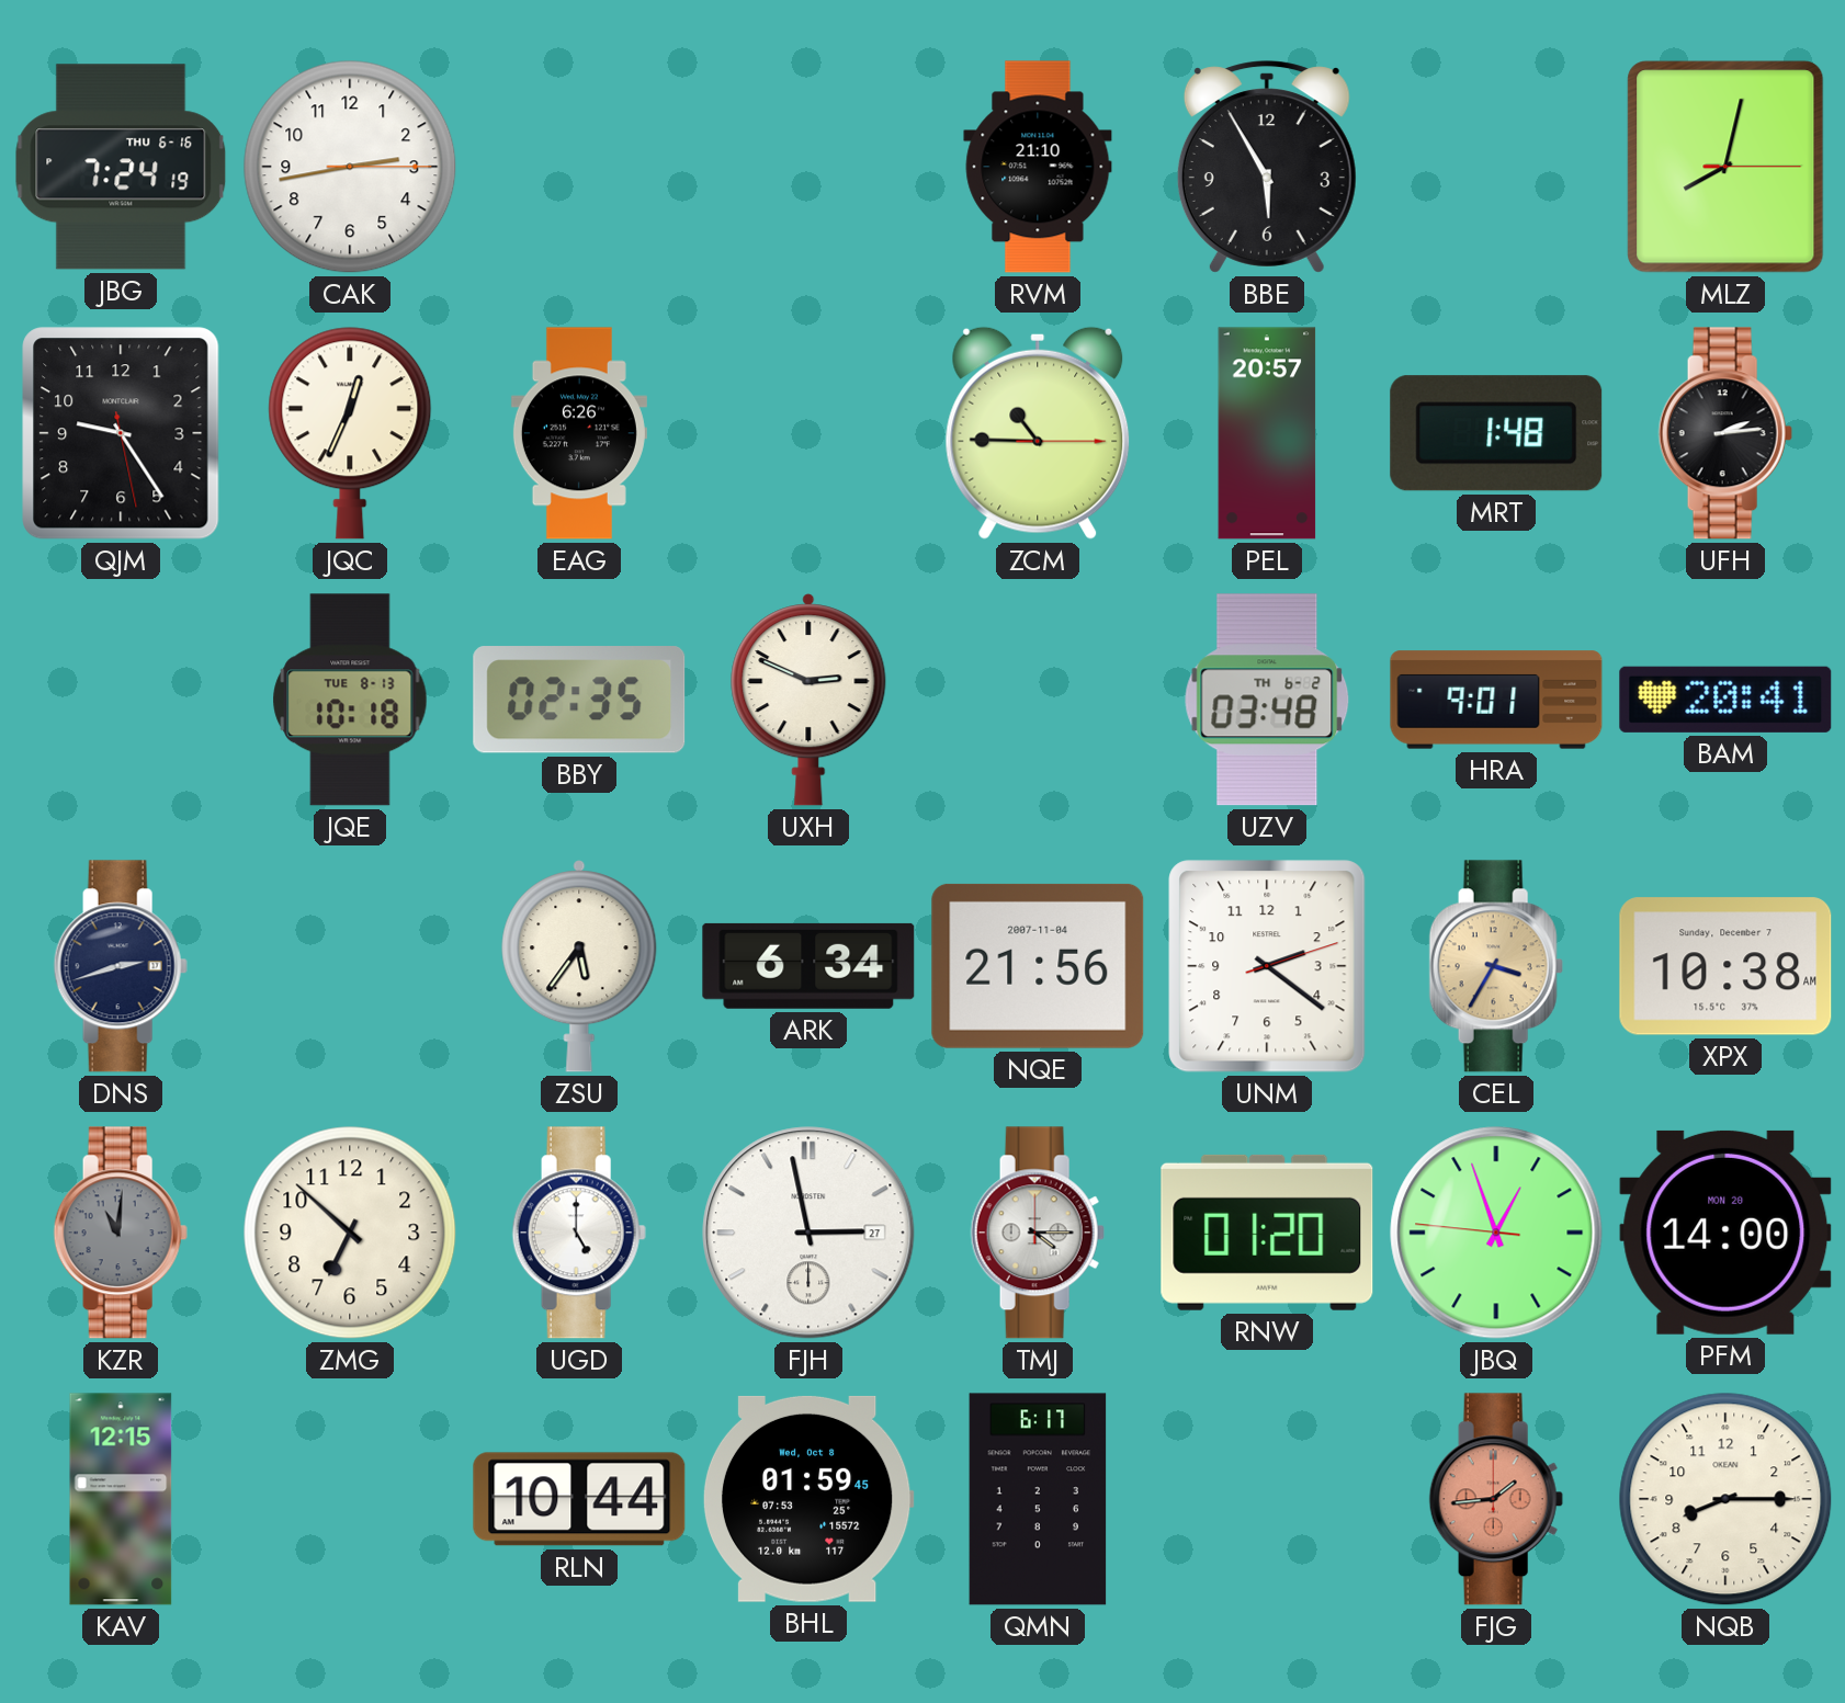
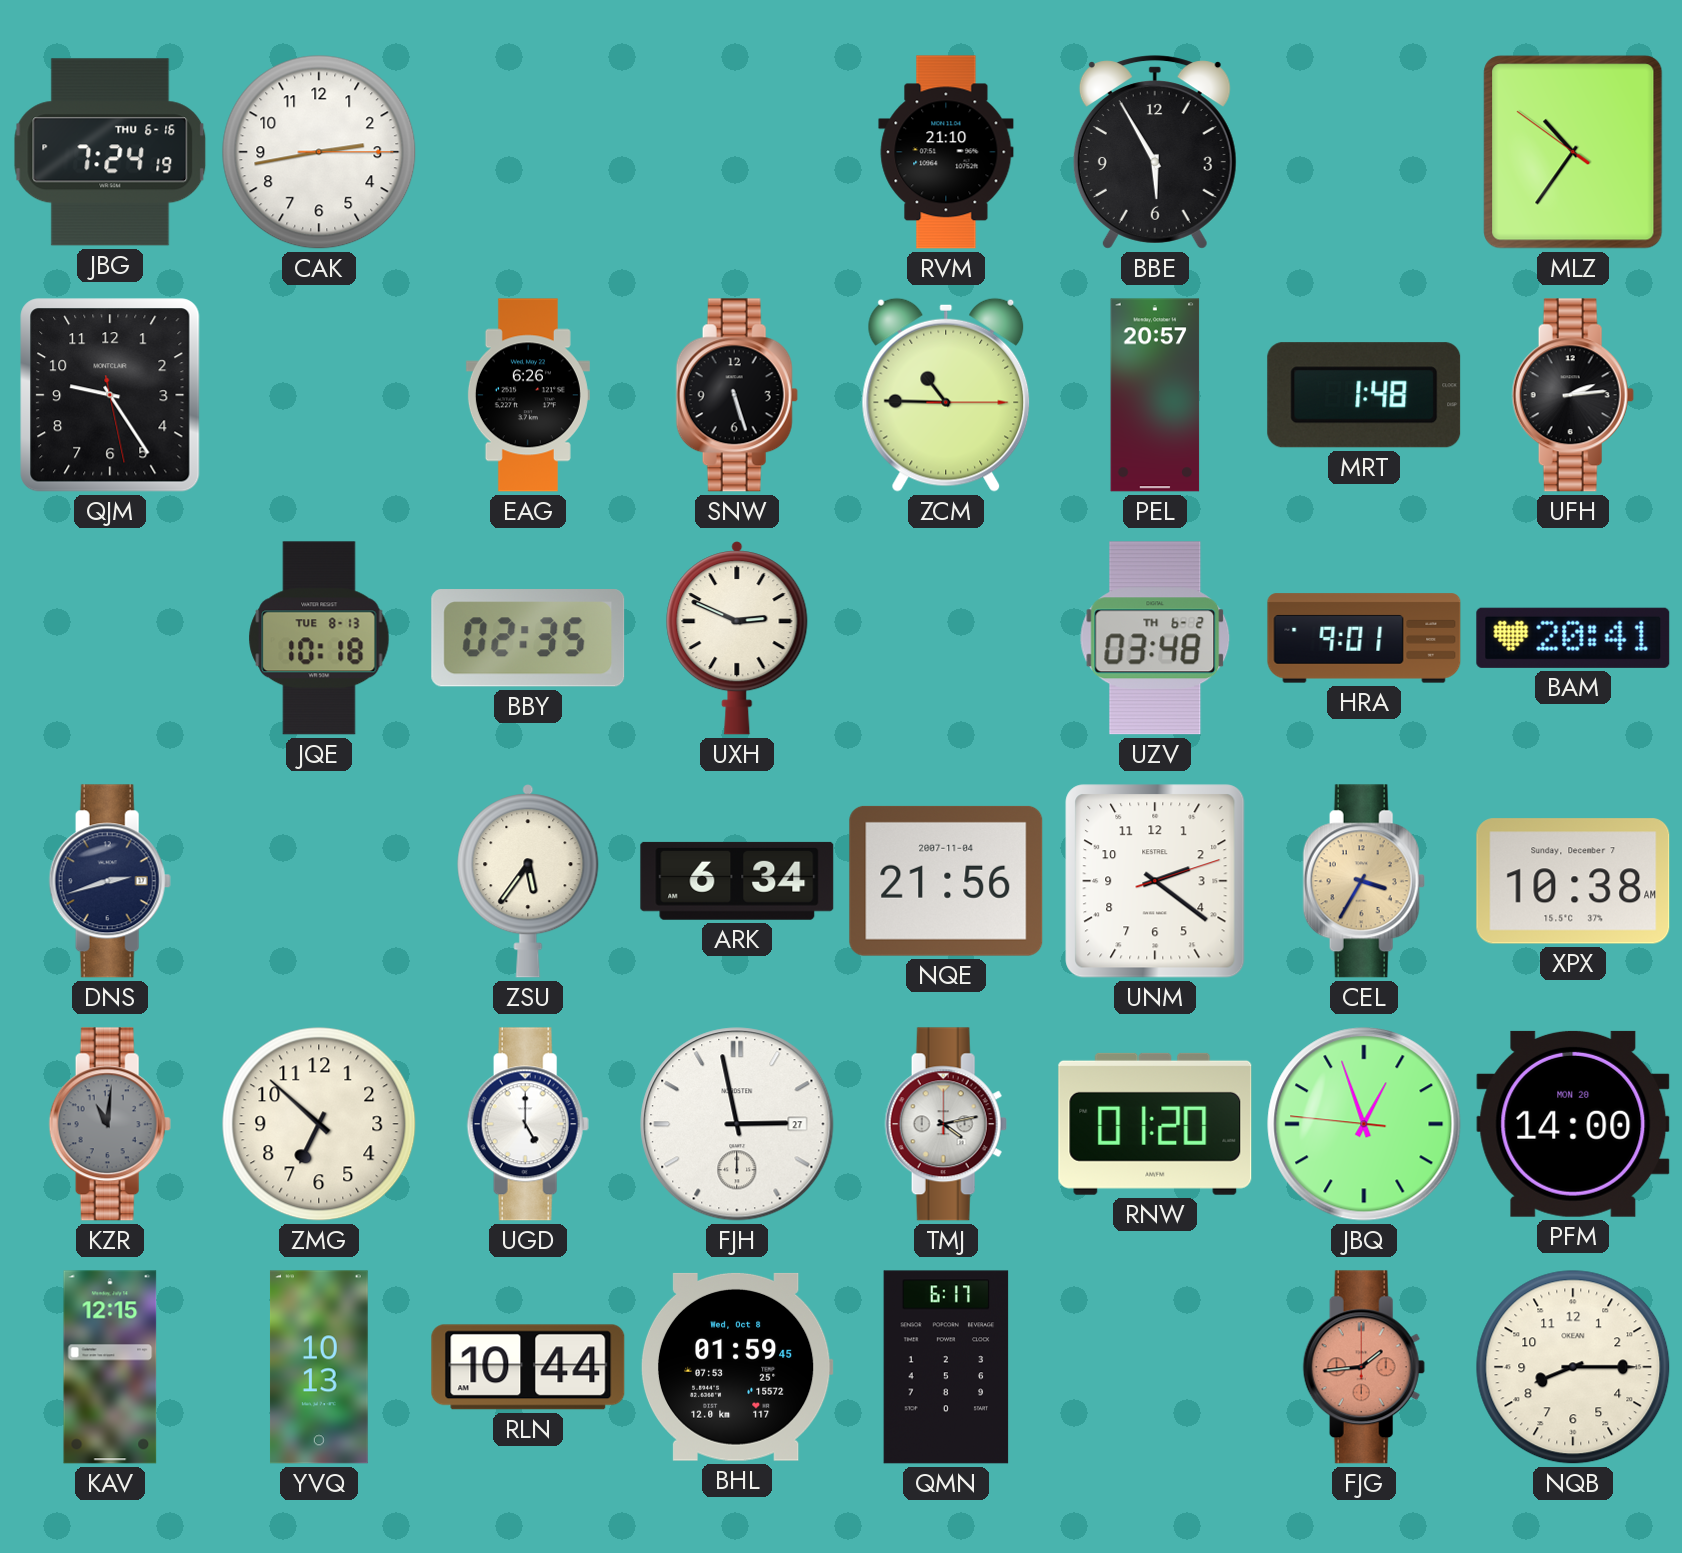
MLZ: 8:02 -> 10:35
JQC: 12:34 -> none
SNW: none -> 5:27
TMJ: 4:15 -> 4:13
YVQ: none -> 10:13
